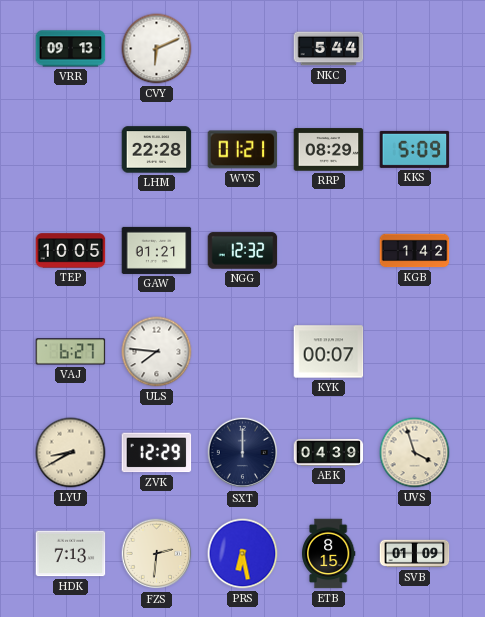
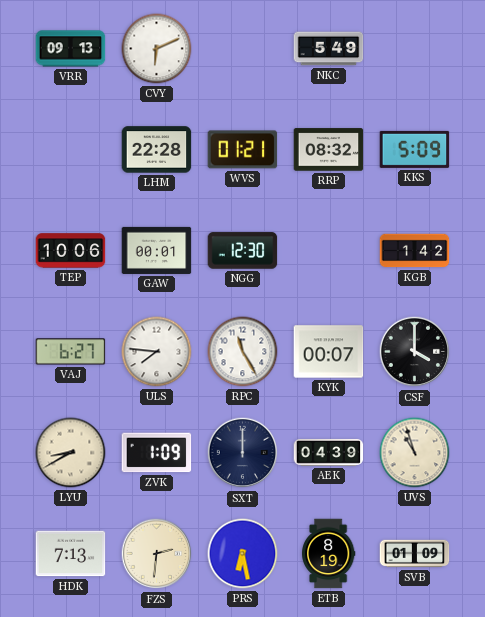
NKC: 5:44 -> 5:49
RRP: 08:29 -> 08:32
TEP: 10:05 -> 10:06
GAW: 01:21 -> 00:01
NGG: 12:32 -> 12:30
RPC: none -> 11:25
CSF: none -> 4:00
ZVK: 12:29 -> 1:09
UVS: 3:57 -> 10:57
ETB: 8:15 -> 8:19
